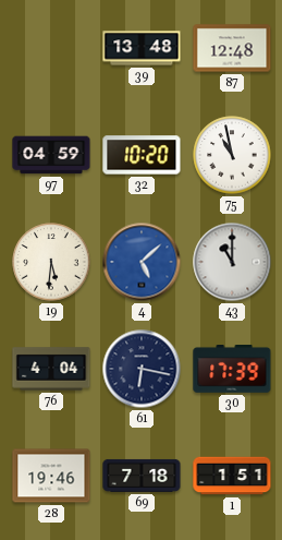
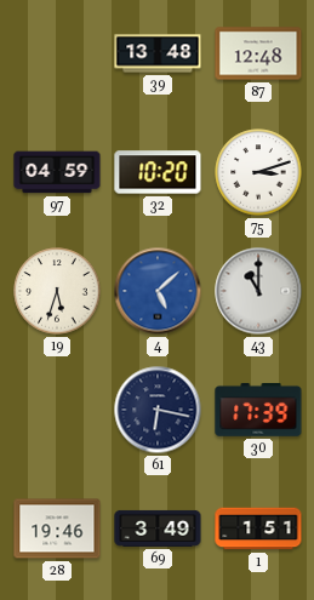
75: 10:58 -> 3:12
19: 5:31 -> 5:33
76: 4:04 -> none
69: 7:18 -> 3:49
